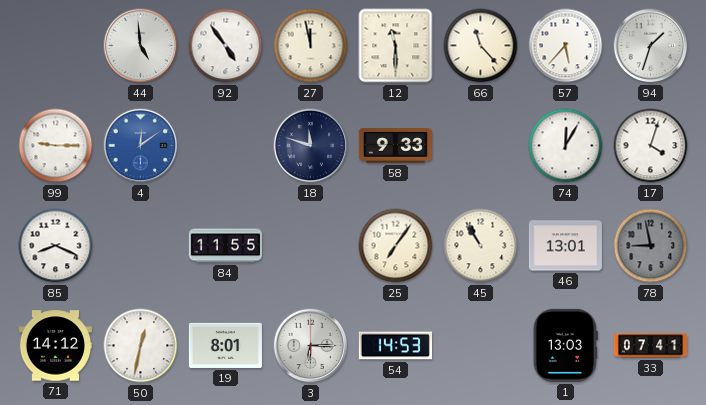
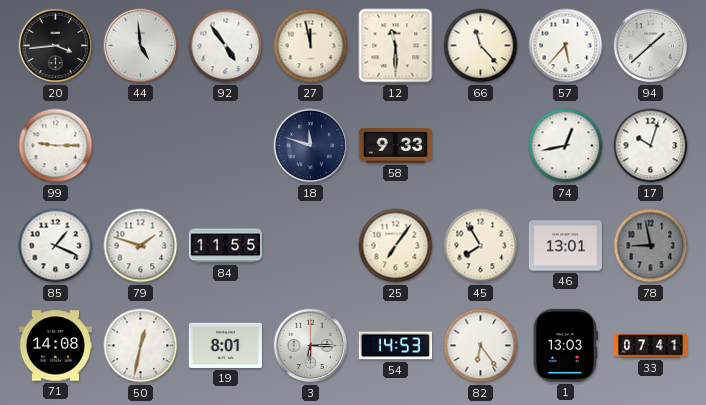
20: none -> 3:44
94: 1:33 -> 1:38
4: 12:09 -> none
74: 12:05 -> 12:43
17: 4:03 -> 10:03
85: 8:19 -> 1:19
79: none -> 1:48
45: 10:55 -> 7:55
71: 14:12 -> 14:08
82: none -> 6:24
